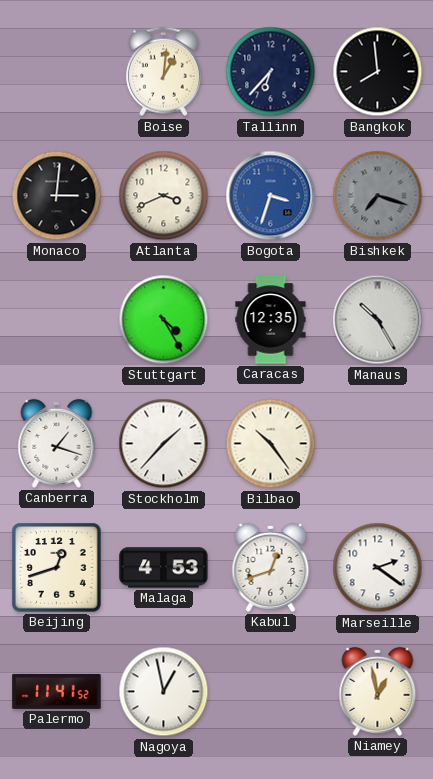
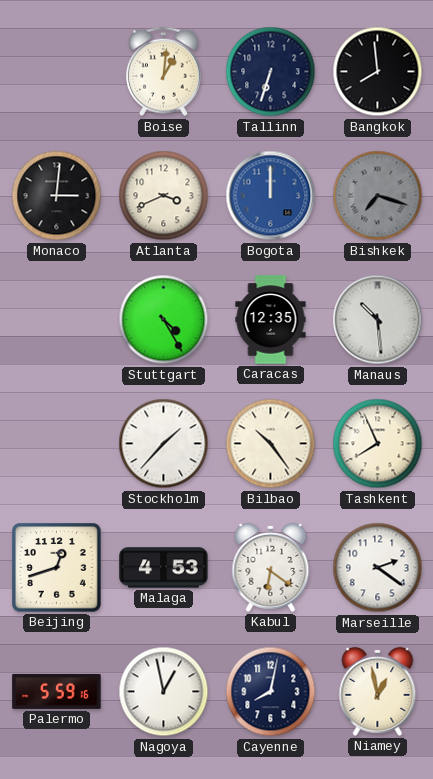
Tallinn: 6:37 -> 6:33
Bogota: 3:33 -> 12:00
Manaus: 10:25 -> 10:29
Canberra: 1:18 -> none
Tashkent: none -> 7:56
Kabul: 12:42 -> 6:21
Palermo: 11:41 -> 5:59
Cayenne: none -> 8:02
